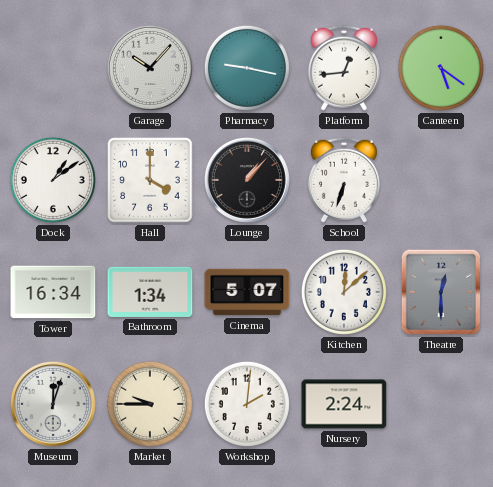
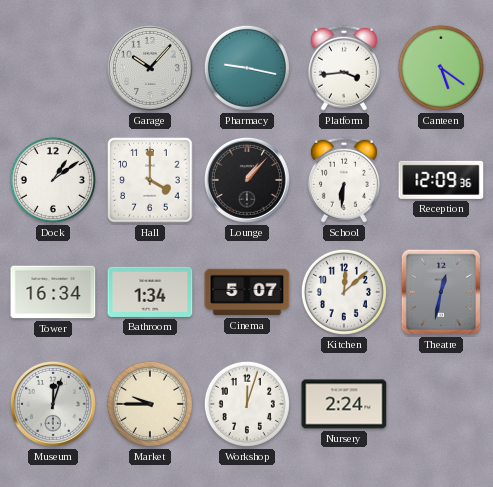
Platform: 12:44 -> 3:44
School: 6:33 -> 6:31
Reception: none -> 12:09
Theatre: 12:30 -> 12:32
Workshop: 2:01 -> 12:03
